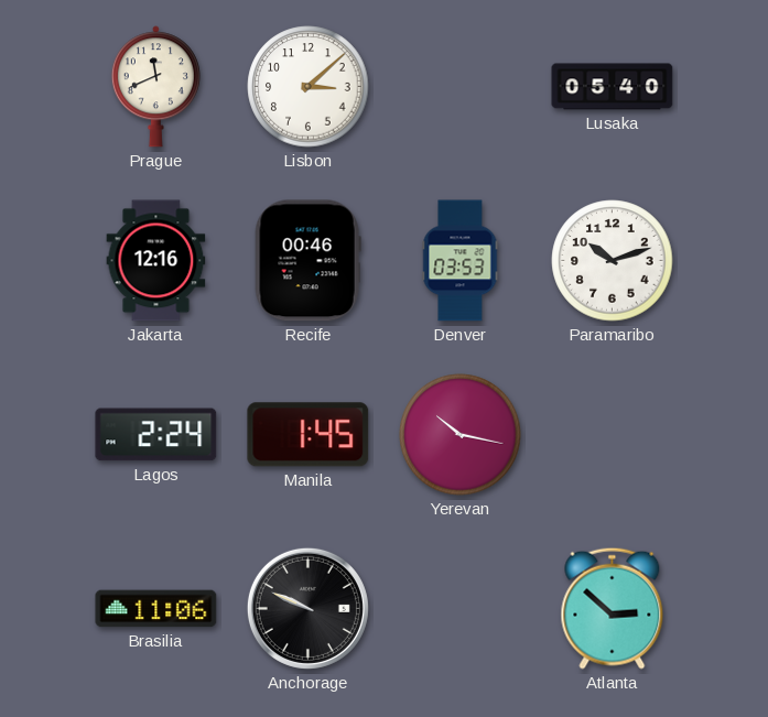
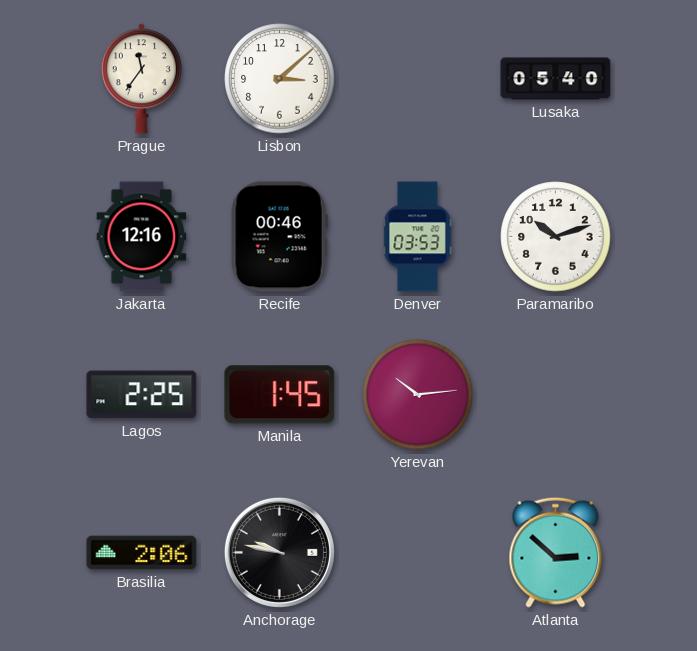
Prague: 11:41 -> 11:36
Lagos: 2:24 -> 2:25
Yerevan: 10:17 -> 10:14
Brasilia: 11:06 -> 2:06
Anchorage: 9:49 -> 9:47
